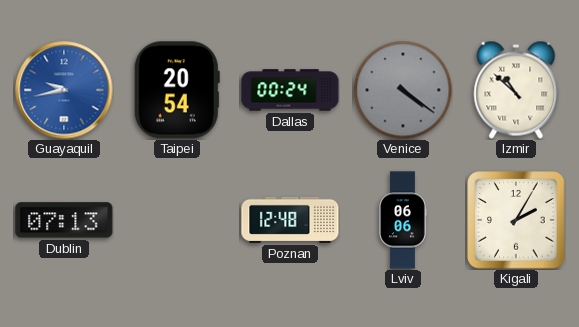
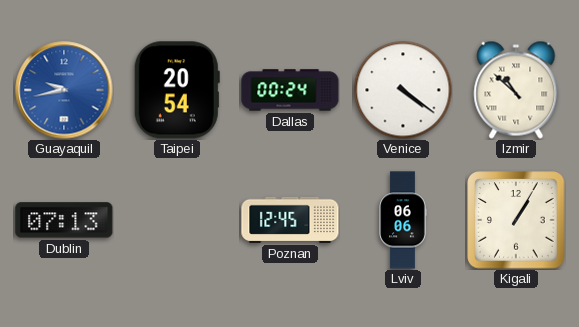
Venice dial: grey -> white
Poznan: 12:48 -> 12:45
Kigali: 2:05 -> 1:05
